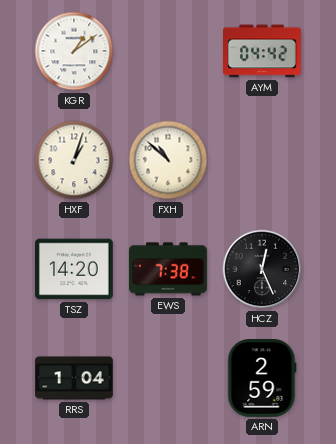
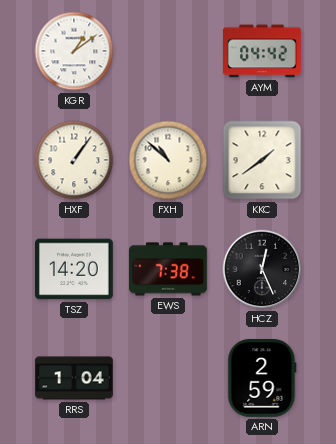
HXF: 1:03 -> 1:06
KKC: none -> 1:39
